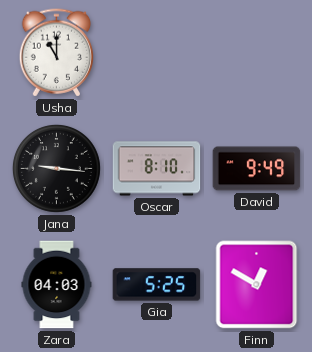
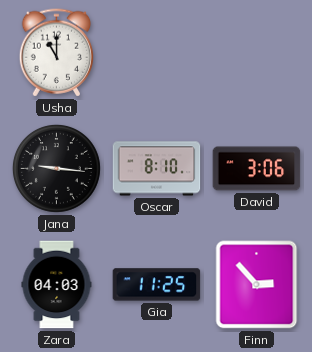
David: 9:49 -> 3:06
Gia: 5:25 -> 11:25
Finn: 12:50 -> 2:53
